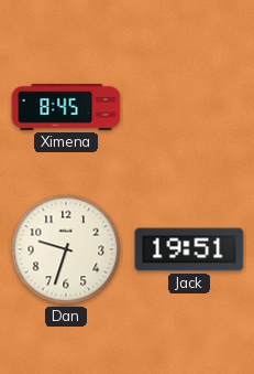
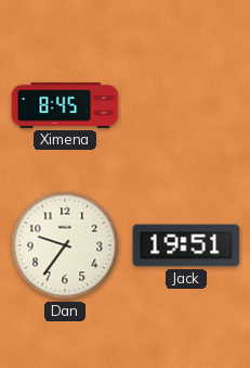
Dan: 9:33 -> 9:36
